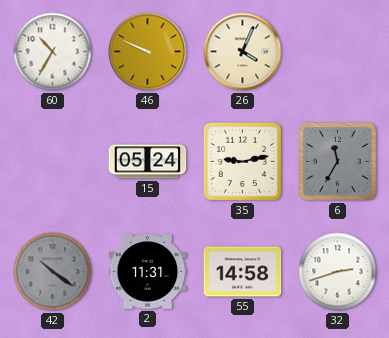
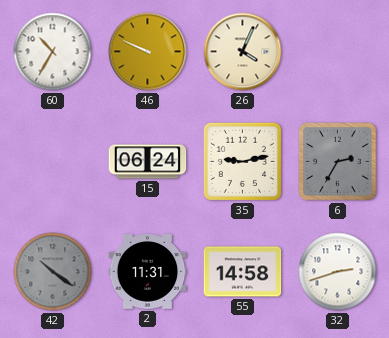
15: 05:24 -> 06:24
6: 11:35 -> 2:35
